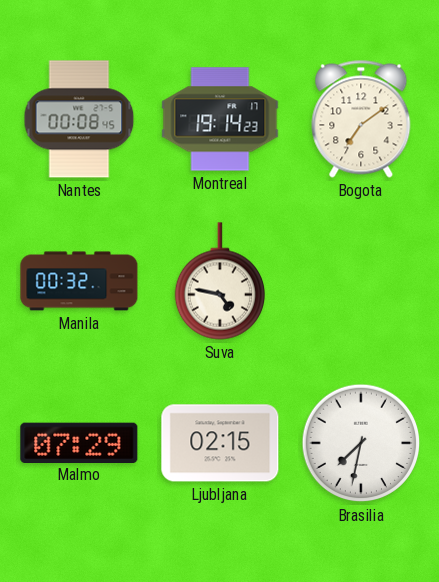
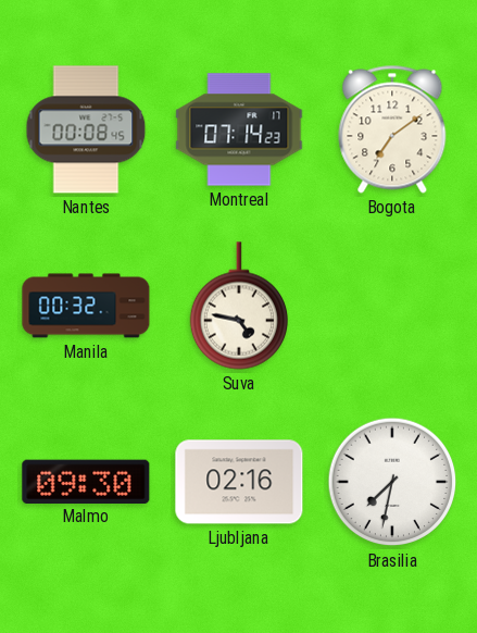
Montreal: 19:14 -> 07:14
Malmo: 07:29 -> 09:30
Ljubljana: 02:15 -> 02:16
